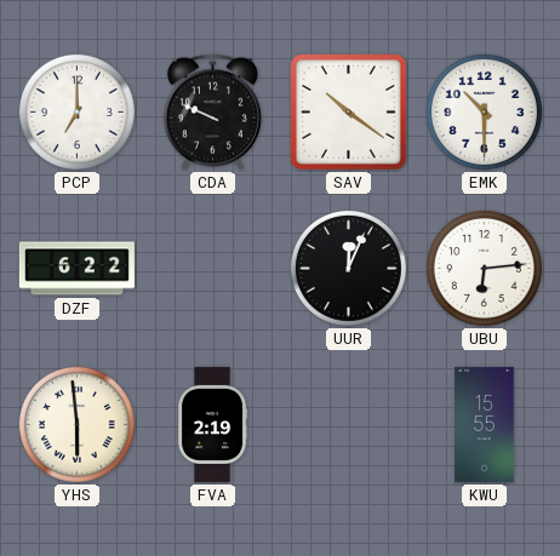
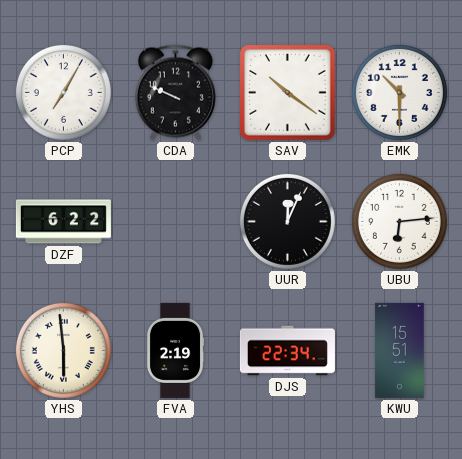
PCP: 7:00 -> 7:05
DJS: none -> 22:34
KWU: 15:55 -> 15:51
